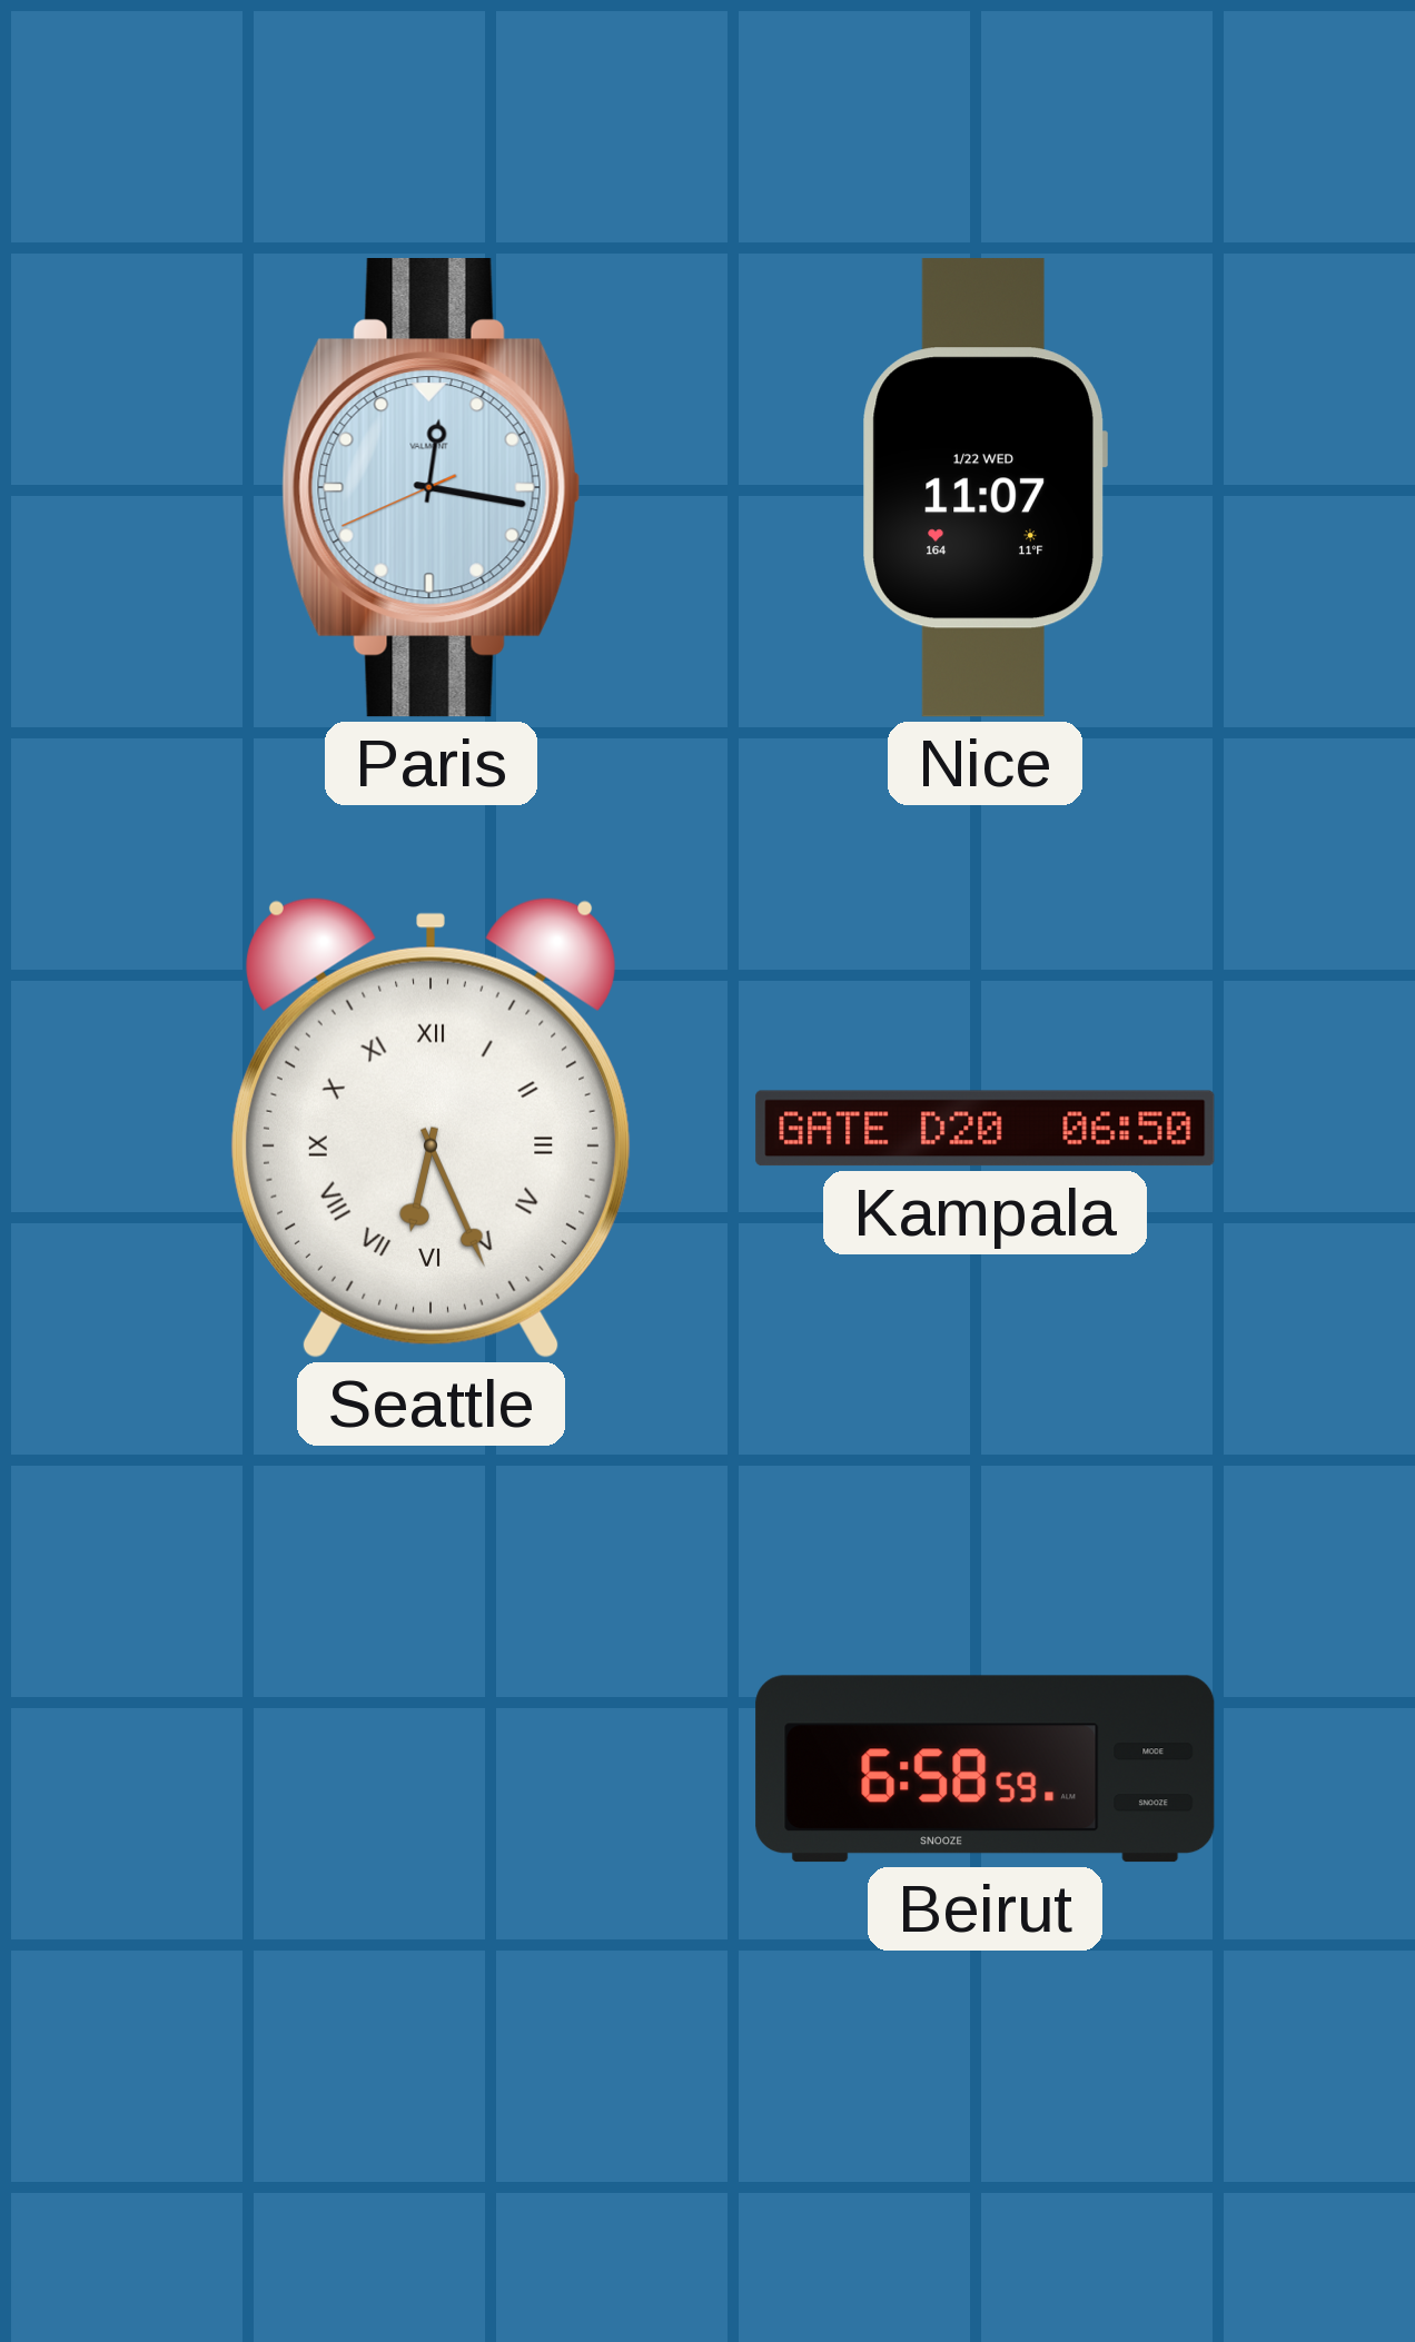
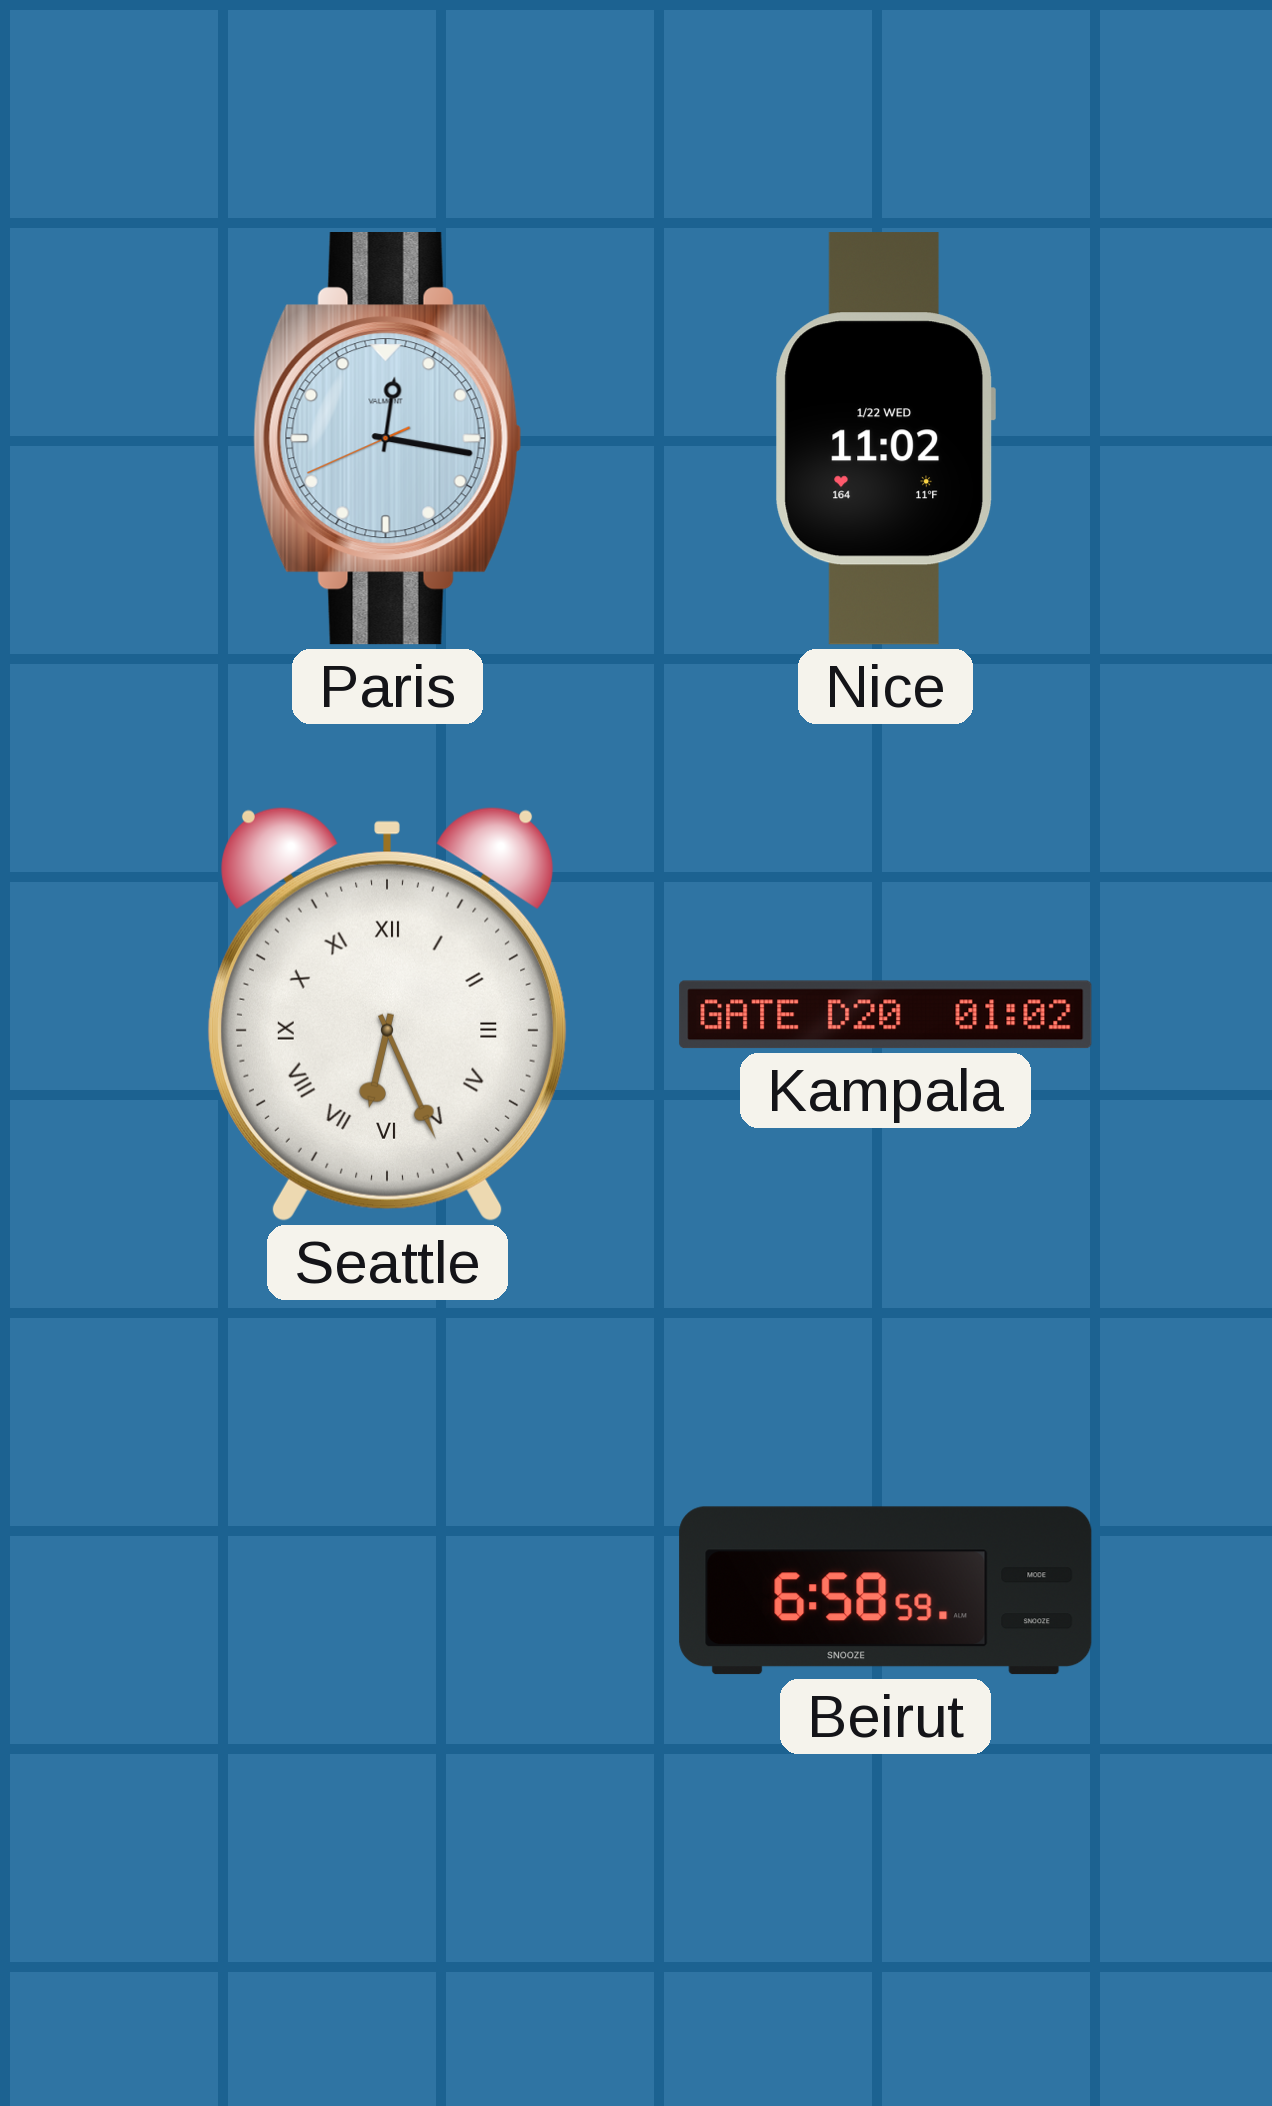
Nice: 11:07 -> 11:02
Kampala: 06:50 -> 01:02
